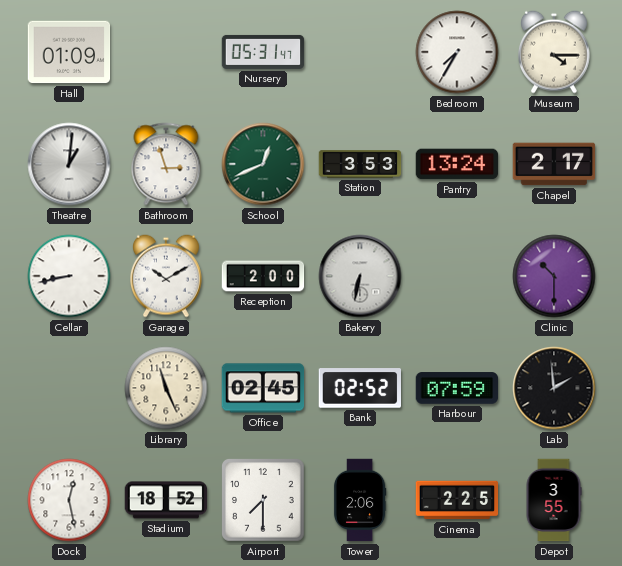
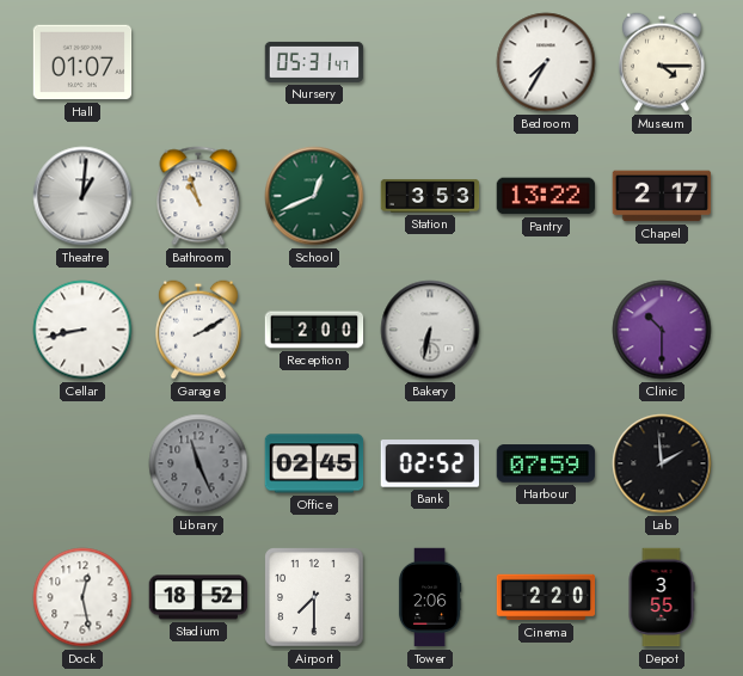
Hall: 01:09 -> 01:07
Bathroom: 2:57 -> 10:57
Pantry: 13:24 -> 13:22
Garage: 10:10 -> 2:10
Library dial: cream -> grey
Cinema: 2:25 -> 2:20
